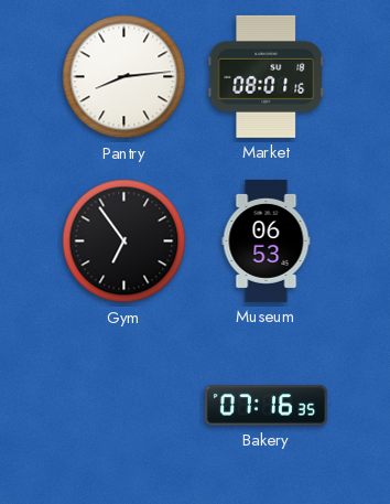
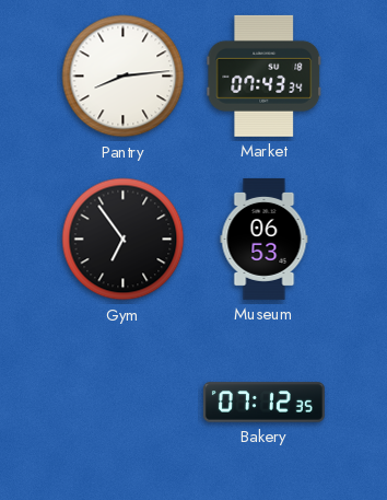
Market: 08:01 -> 07:43
Bakery: 07:16 -> 07:12
